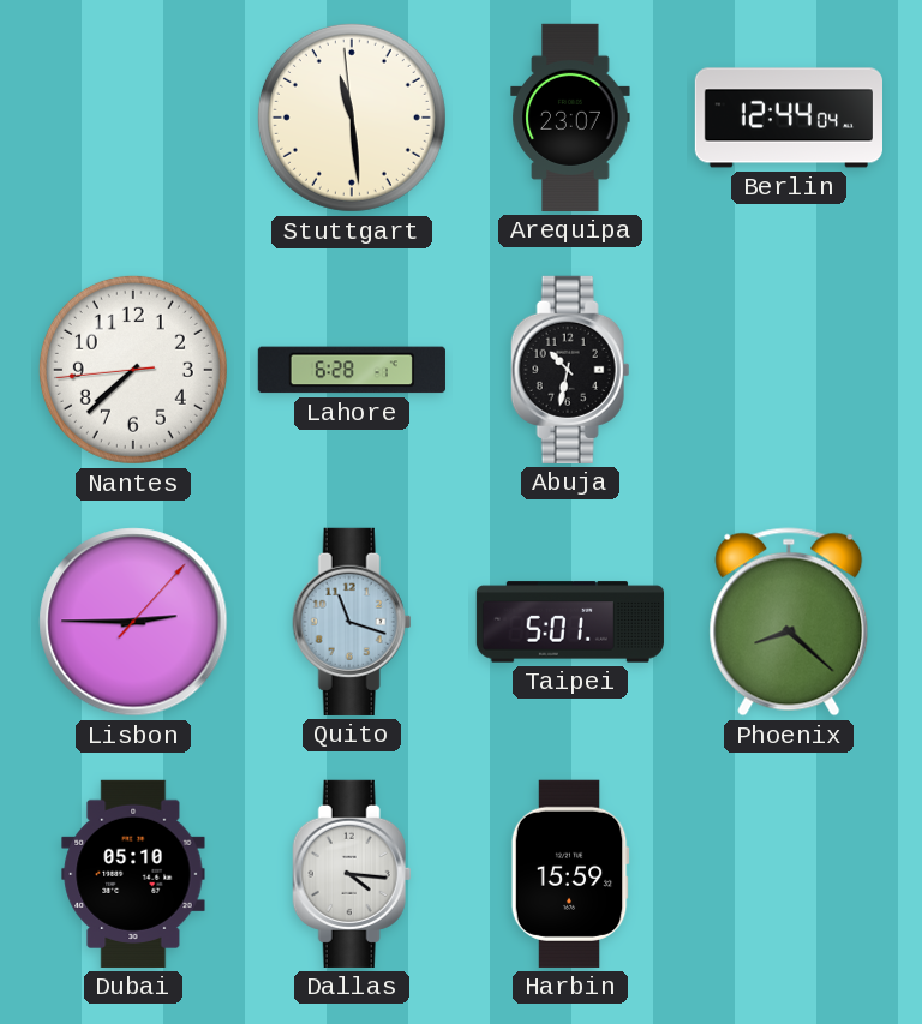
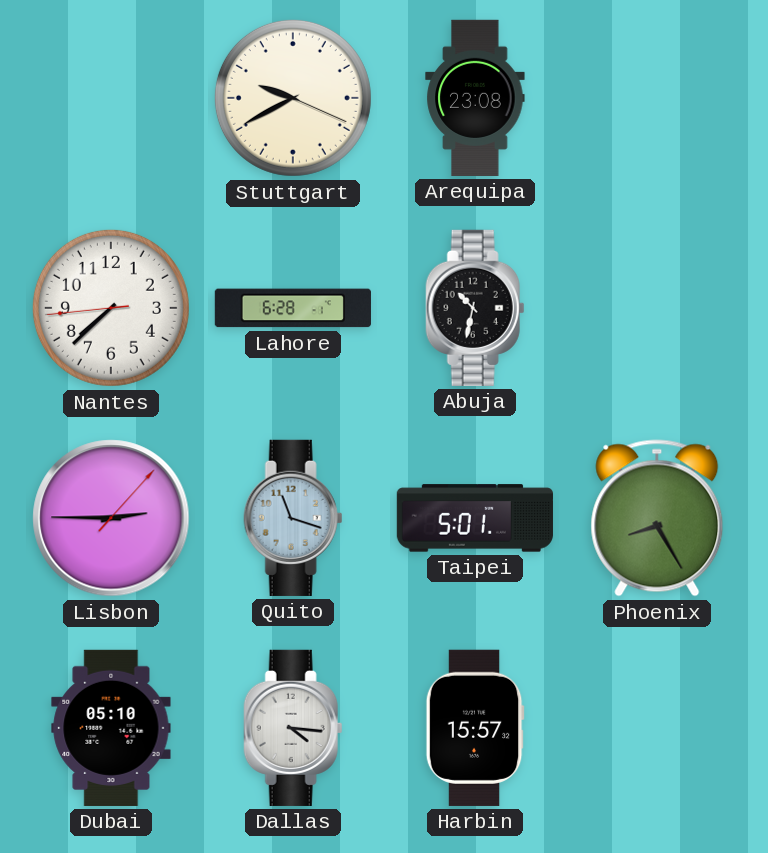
Stuttgart: 11:28 -> 9:40
Arequipa: 23:07 -> 23:08
Berlin: 12:44 -> none
Phoenix: 8:22 -> 8:25
Harbin: 15:59 -> 15:57
